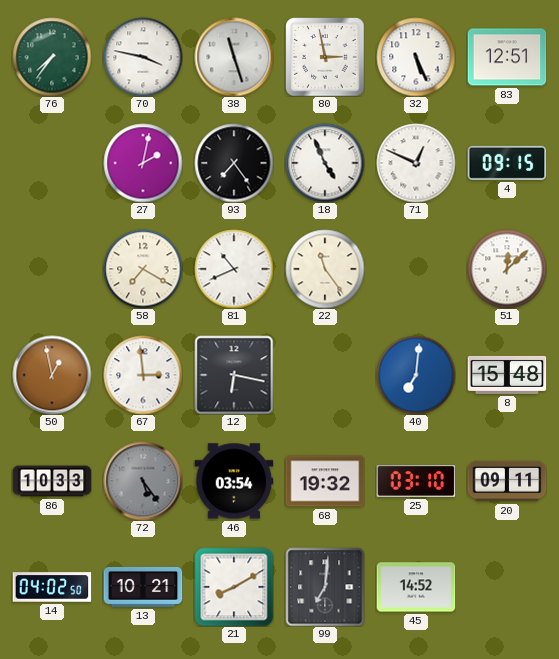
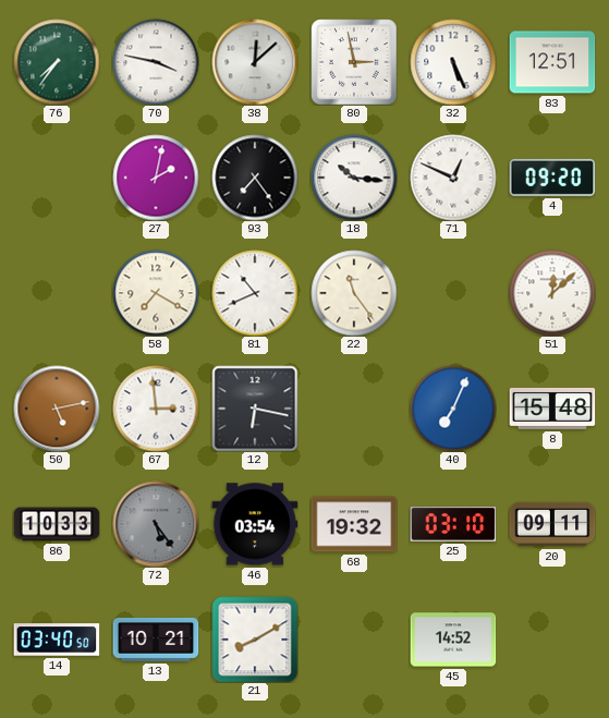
38: 11:27 -> 12:08
18: 4:56 -> 10:16
4: 09:15 -> 09:20
50: 12:58 -> 5:13
40: 7:01 -> 7:04
14: 04:02 -> 03:40
99: 7:01 -> none
